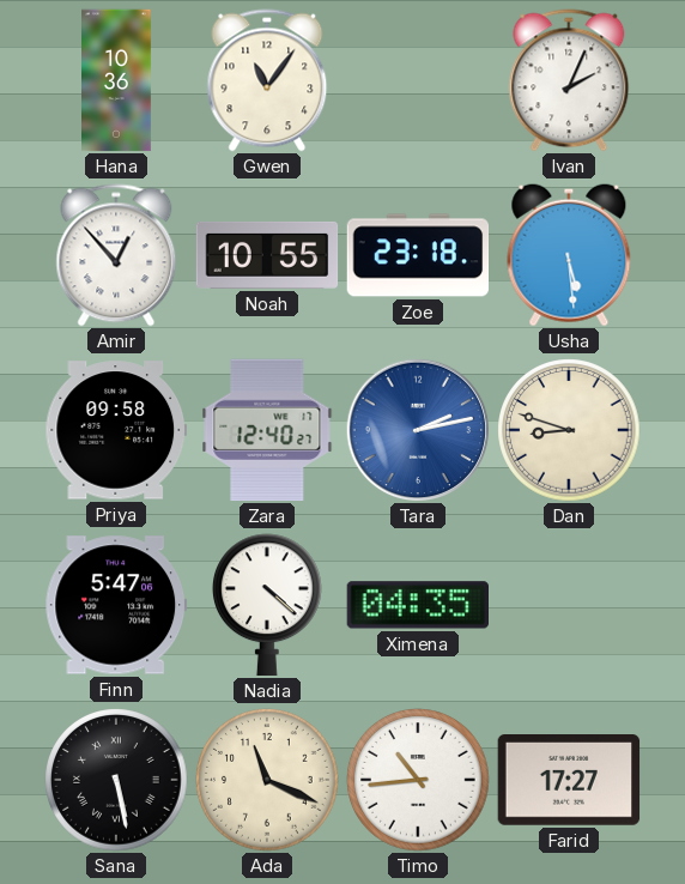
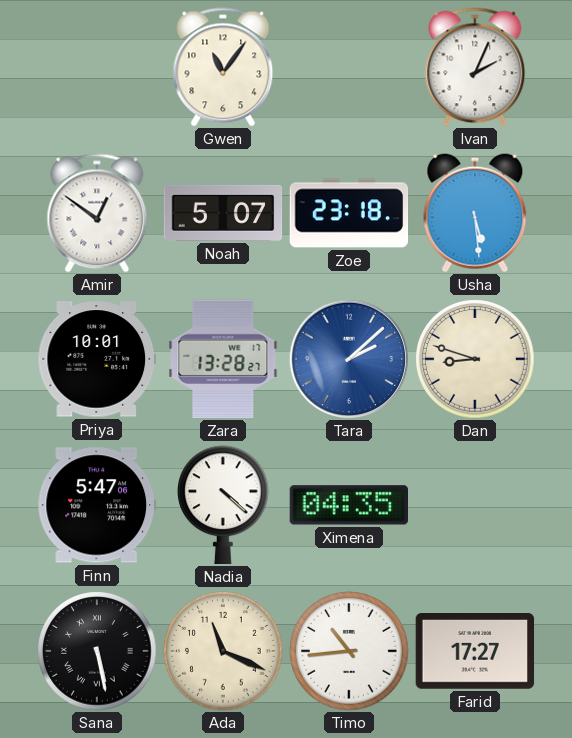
Hana: 10:36 -> none
Amir: 12:53 -> 12:51
Noah: 10:55 -> 5:07
Priya: 09:58 -> 10:01
Zara: 12:40 -> 13:28
Tara: 2:13 -> 2:08
